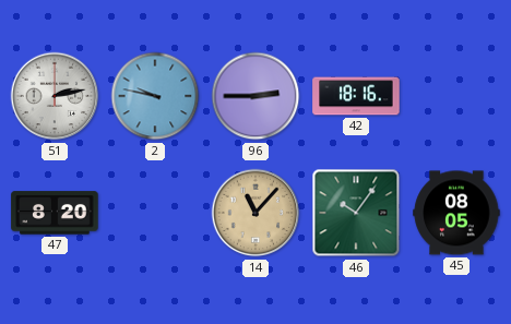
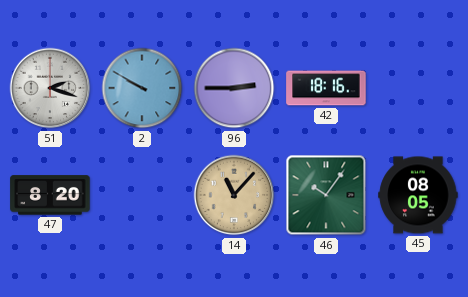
51: 2:13 -> 2:18
2: 9:47 -> 9:50
